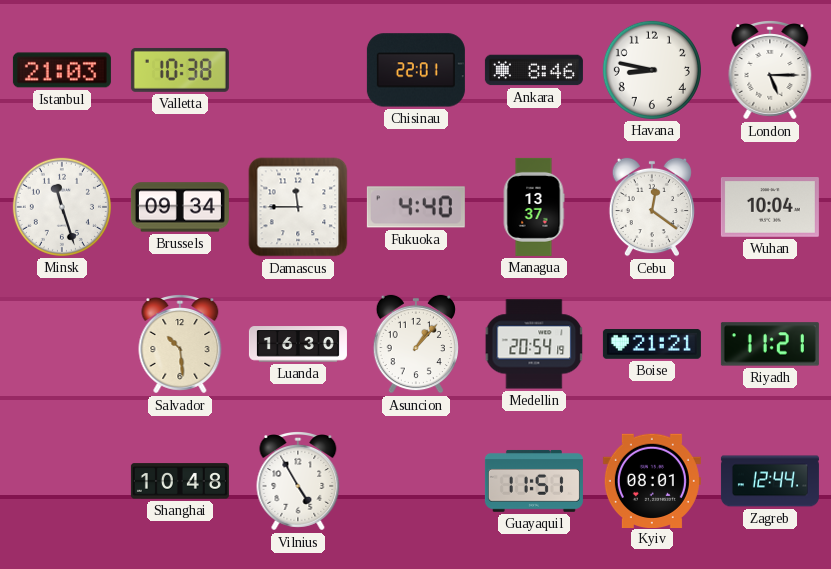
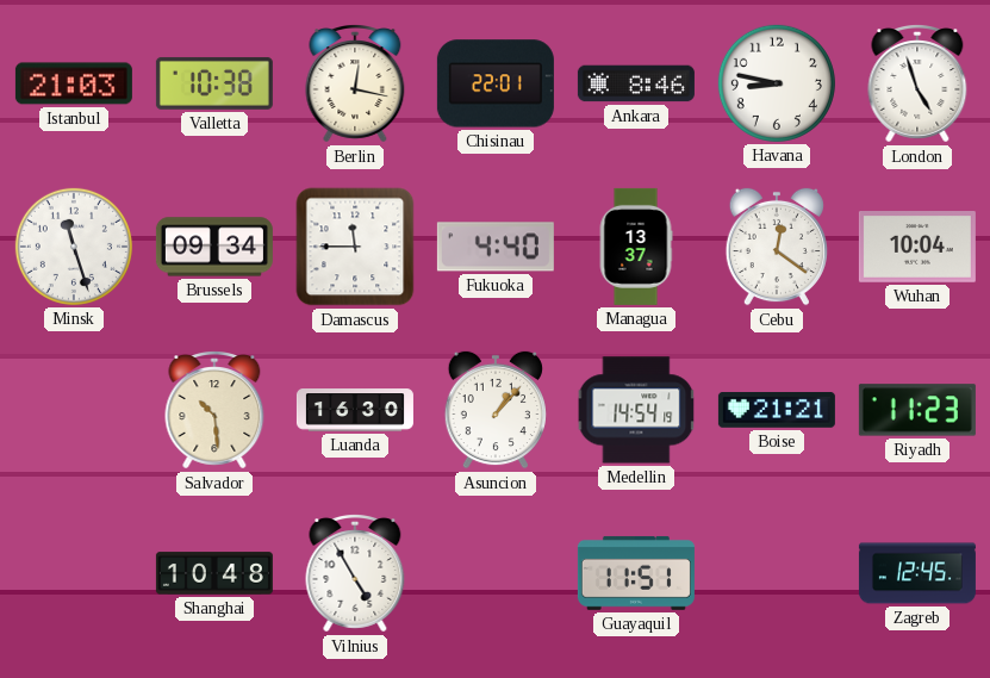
Berlin: none -> 12:17
London: 5:15 -> 4:57
Medellin: 20:54 -> 14:54
Riyadh: 11:21 -> 11:23
Kyiv: 08:01 -> none
Zagreb: 12:44 -> 12:45
